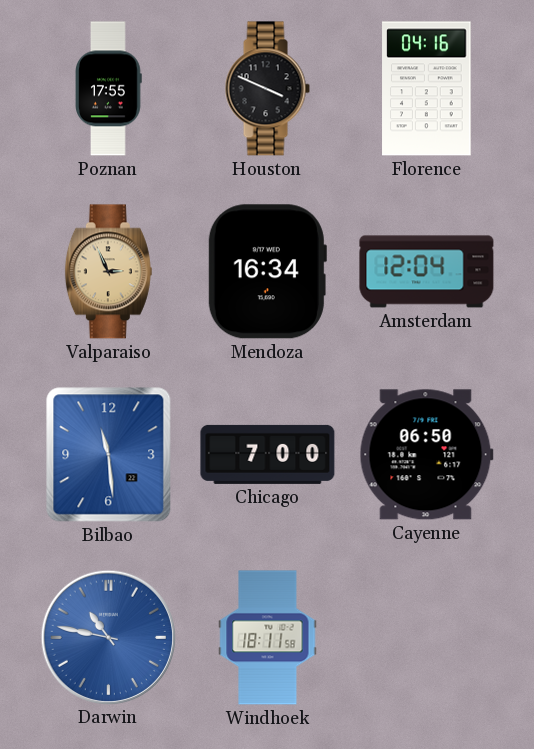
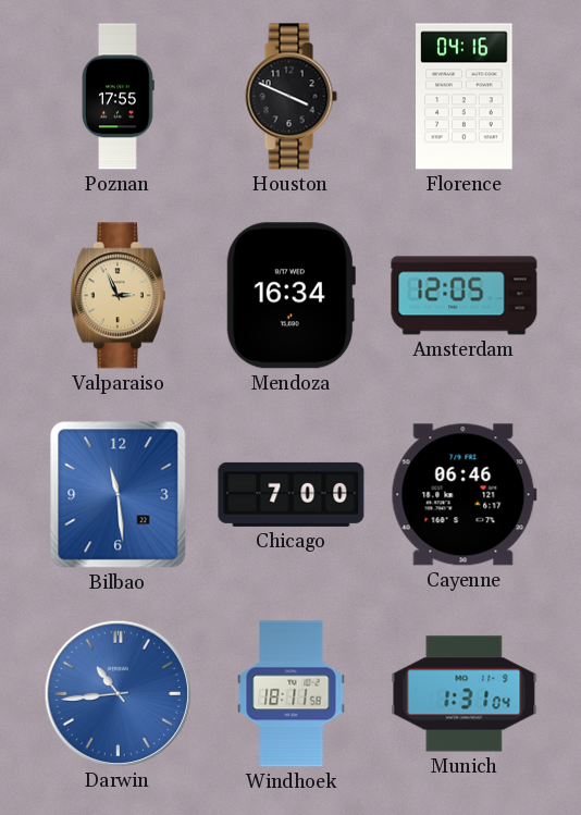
Amsterdam: 12:04 -> 12:05
Cayenne: 06:50 -> 06:46
Darwin: 10:47 -> 10:44
Munich: none -> 1:31
